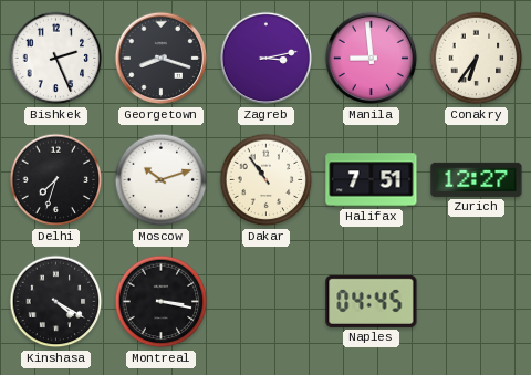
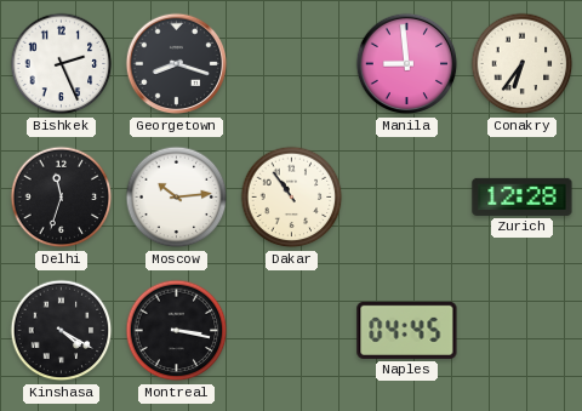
Zagreb: 3:13 -> none
Delhi: 7:33 -> 11:33
Moscow: 10:12 -> 10:14
Halifax: 7:51 -> none
Zurich: 12:27 -> 12:28
